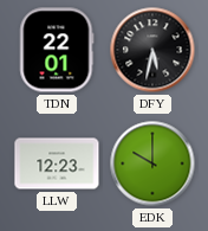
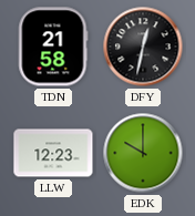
TDN: 22:01 -> 21:58
DFY: 5:32 -> 12:32
